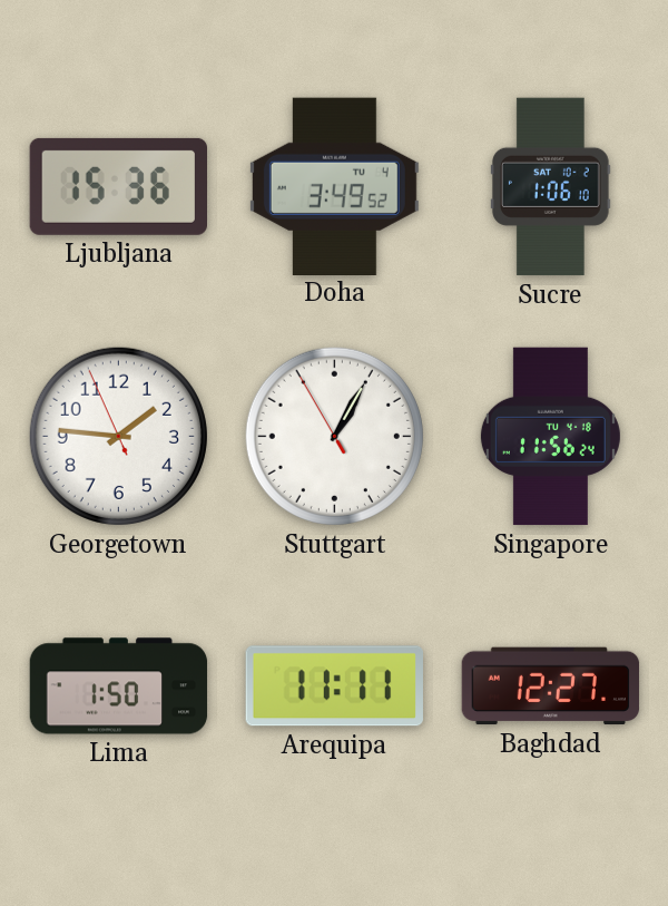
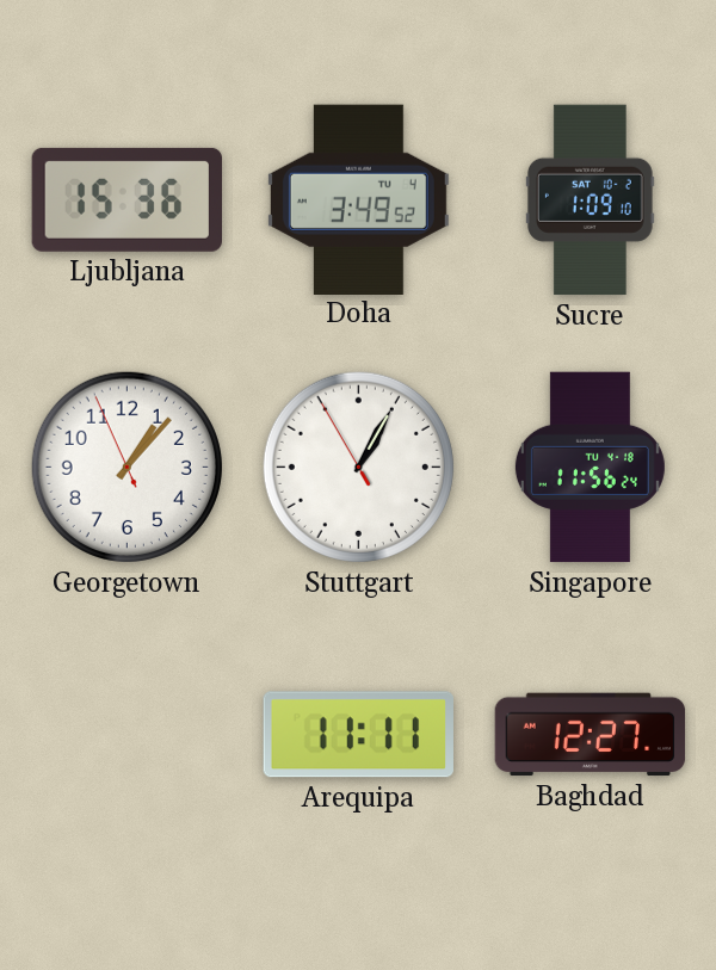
Sucre: 1:06 -> 1:09
Georgetown: 1:45 -> 1:06
Lima: 1:50 -> none
